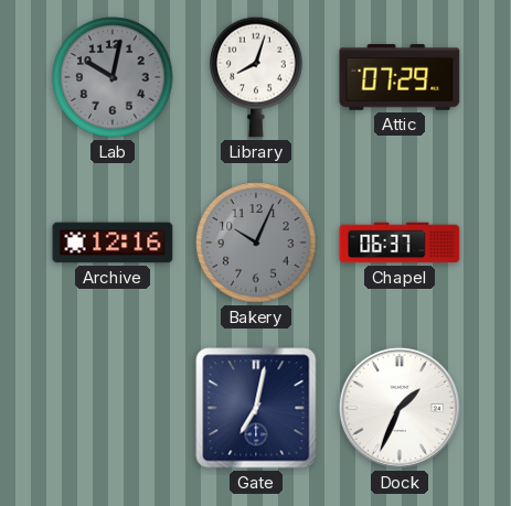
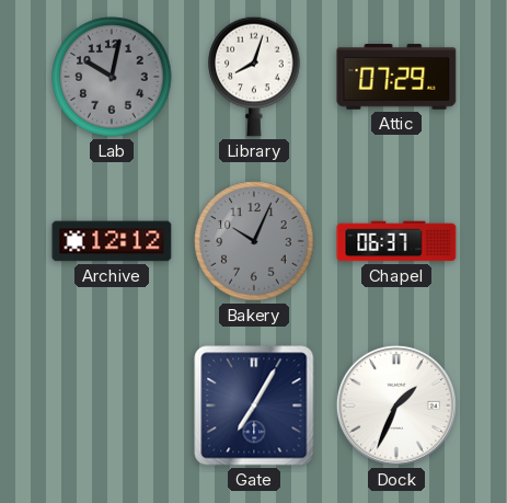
Archive: 12:16 -> 12:12
Gate: 7:02 -> 7:05
